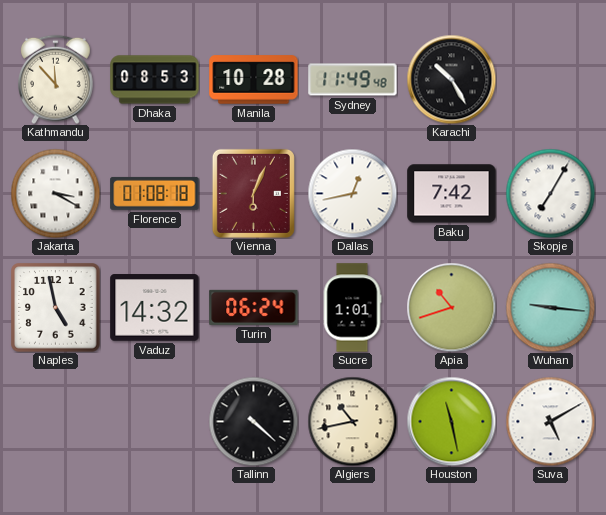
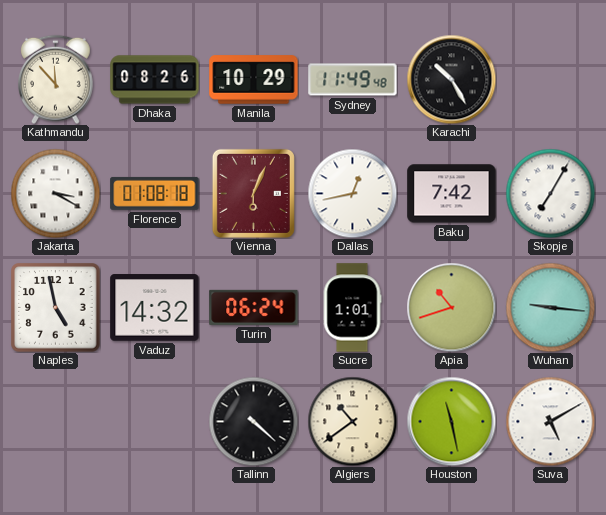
Dhaka: 08:53 -> 08:26
Manila: 10:28 -> 10:29
Algiers: 10:43 -> 10:39
